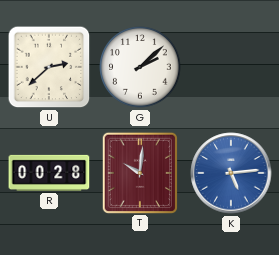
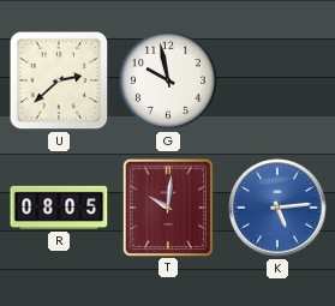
G: 2:08 -> 9:58
R: 00:28 -> 08:05
